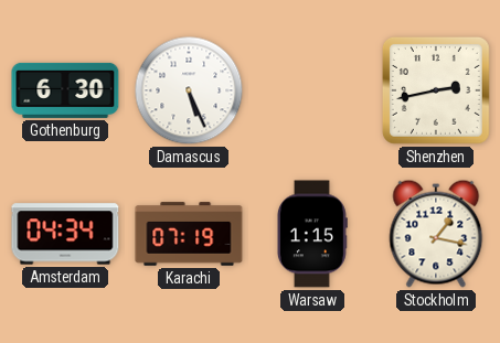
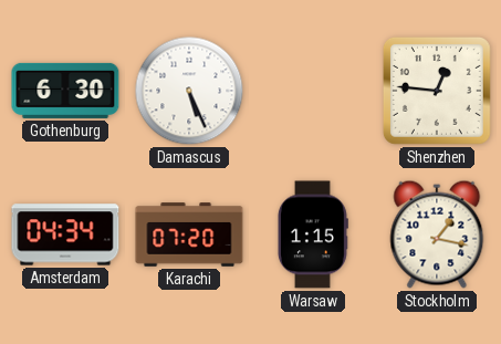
Shenzhen: 2:43 -> 12:46
Karachi: 07:19 -> 07:20
